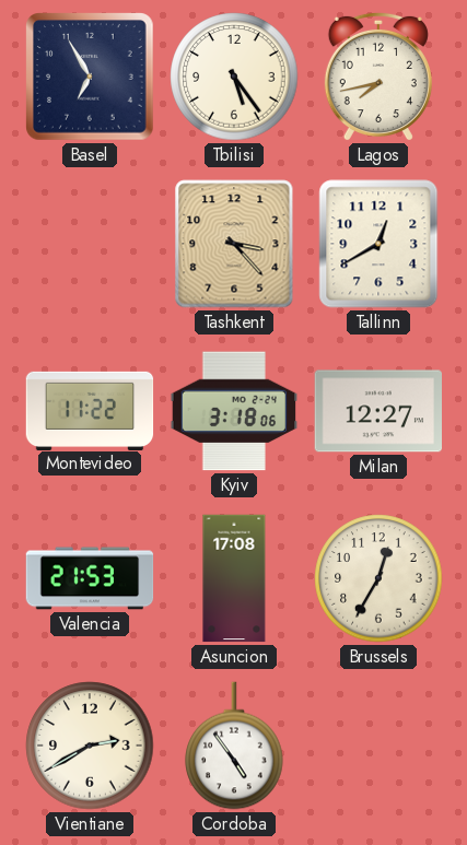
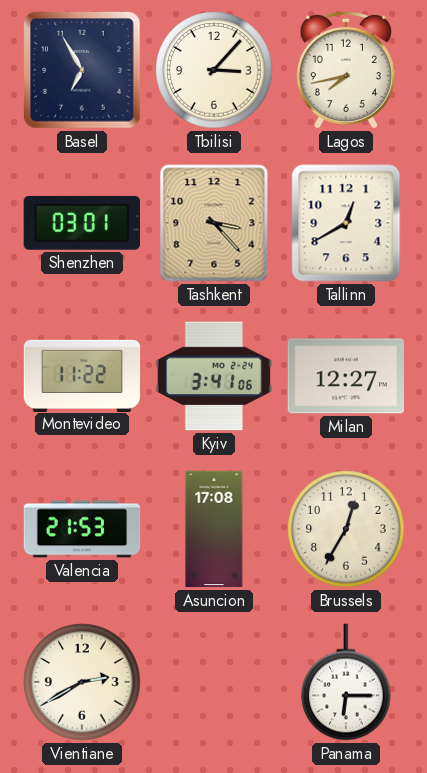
Tbilisi: 5:24 -> 3:07
Shenzhen: none -> 03:01
Kyiv: 3:18 -> 3:41
Cordoba: 4:54 -> none
Panama: none -> 6:15
